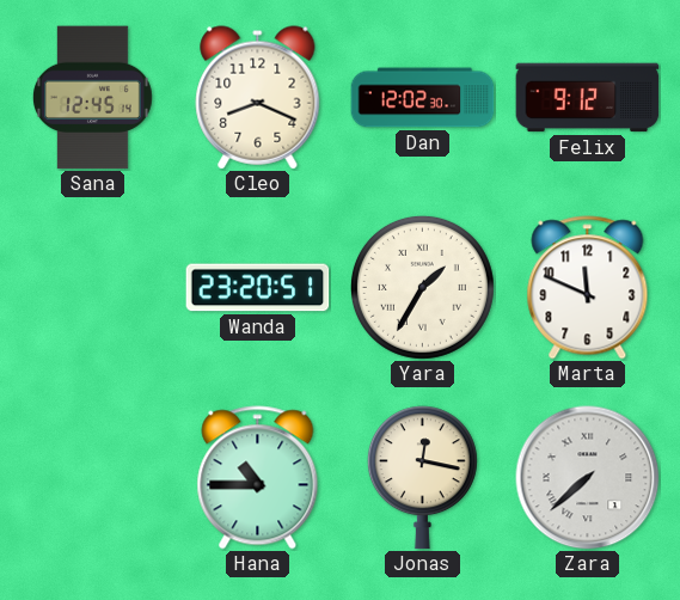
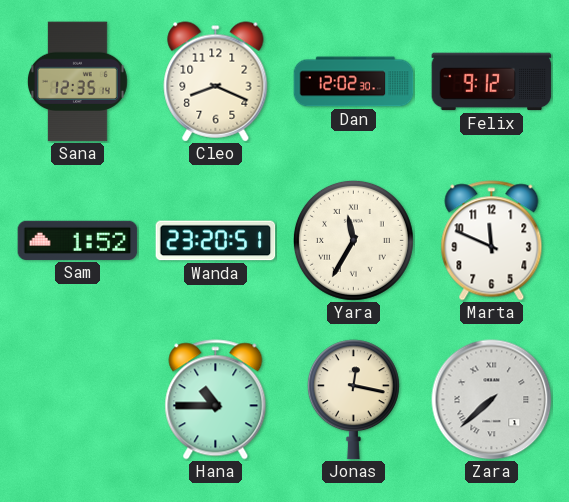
Sana: 12:45 -> 12:35
Sam: none -> 1:52
Yara: 1:35 -> 11:35
